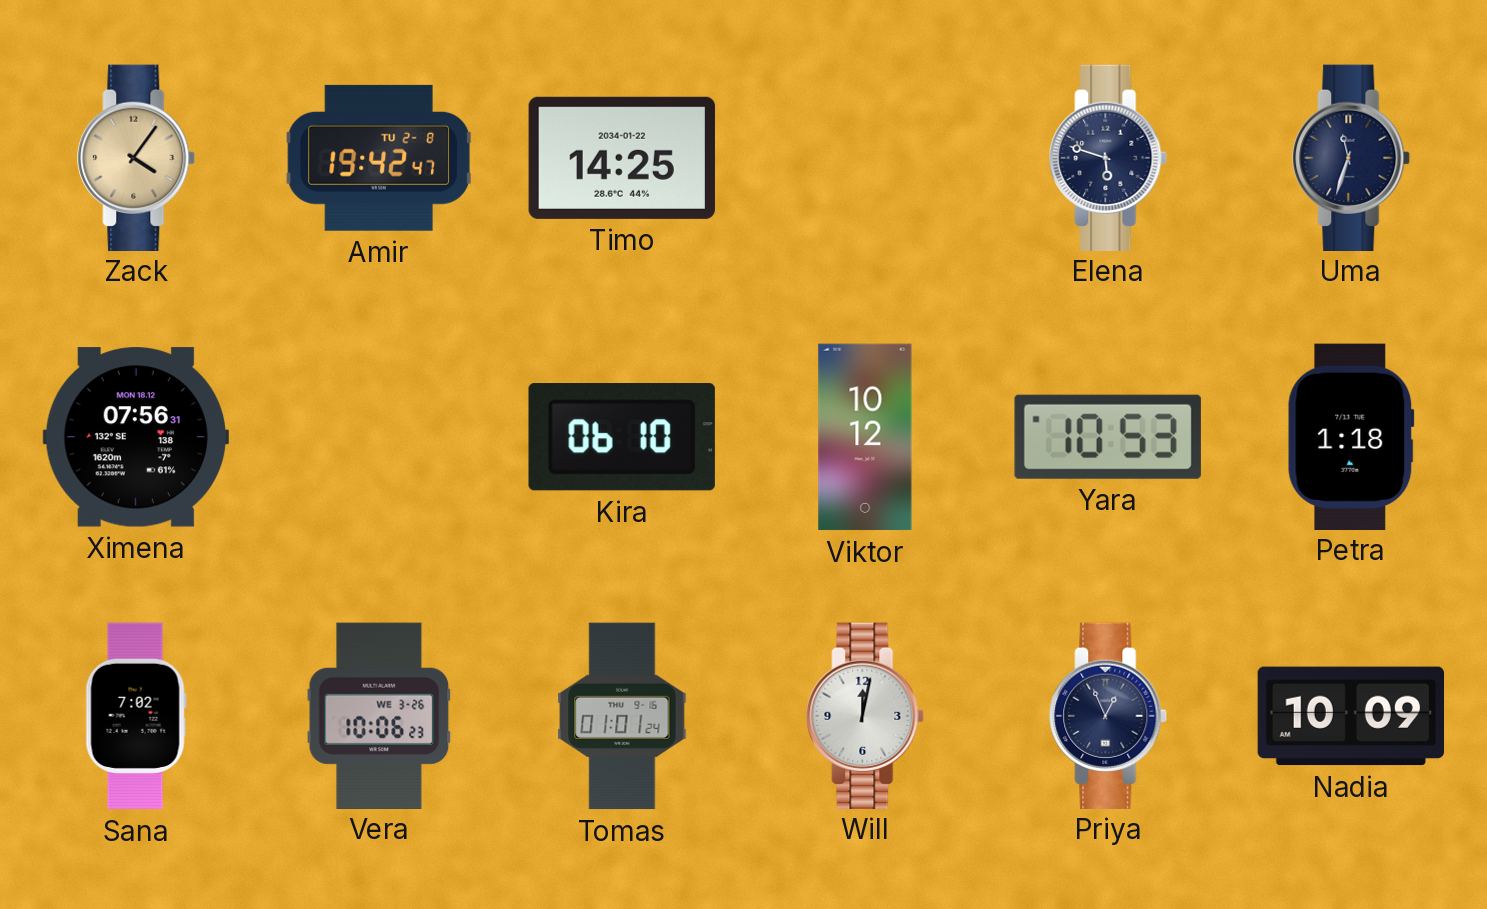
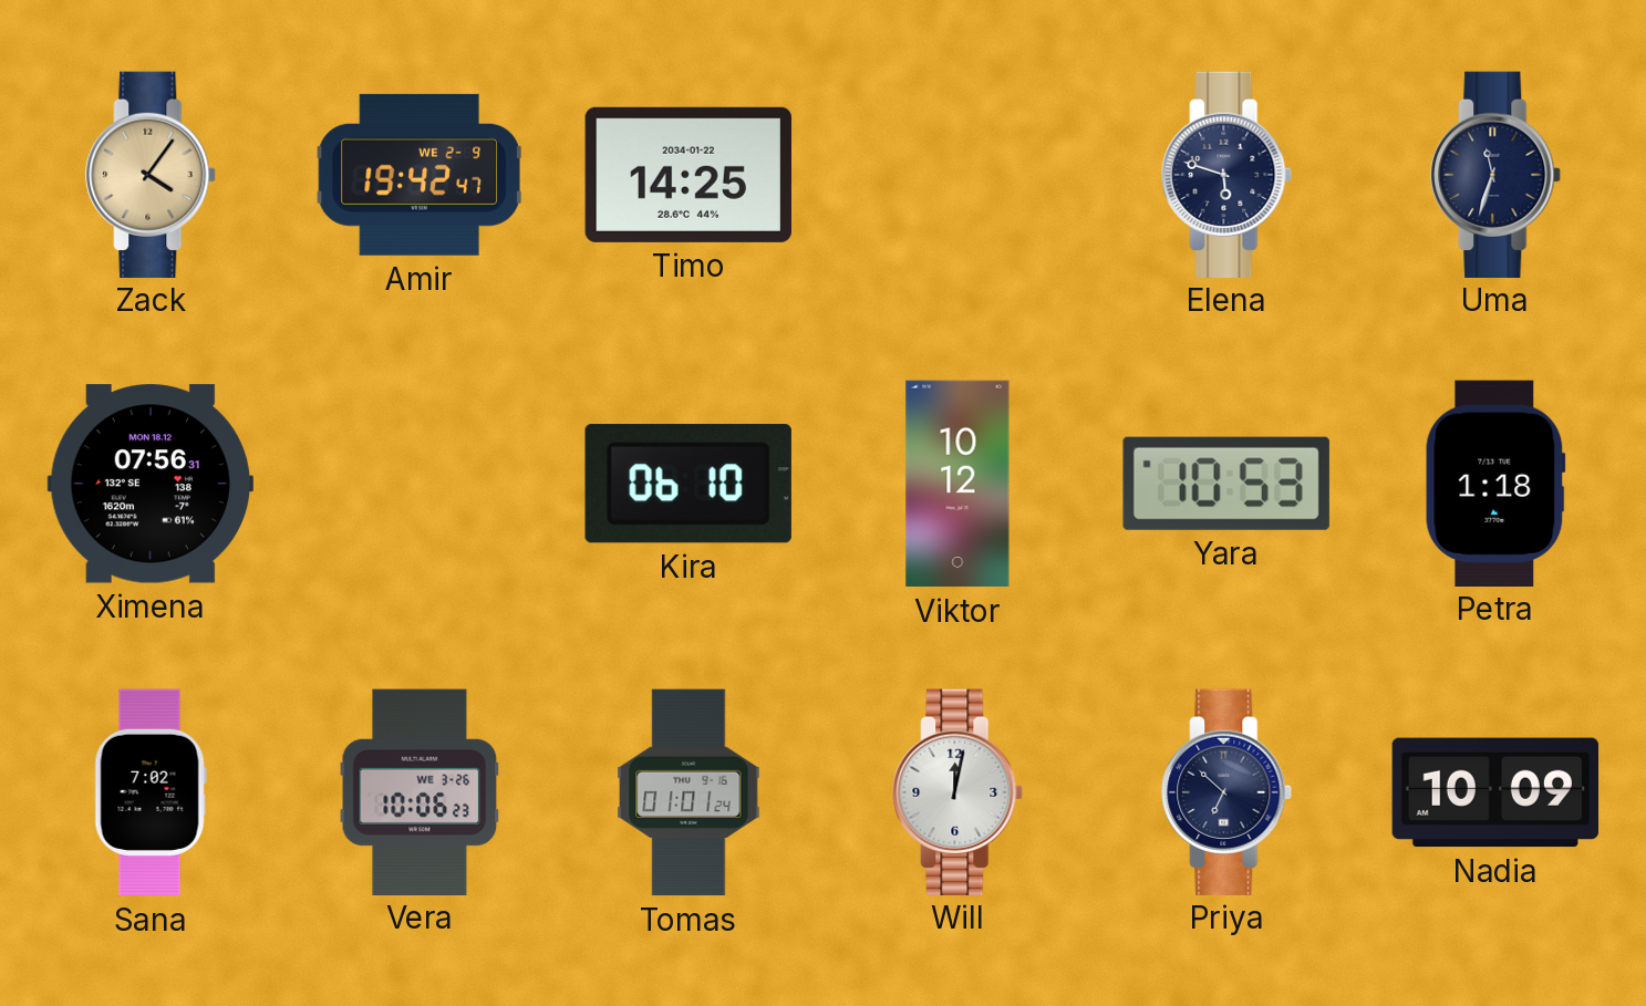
Amir date: TU 2-8 -> WE 2-9
Priya: 12:56 -> 6:52
